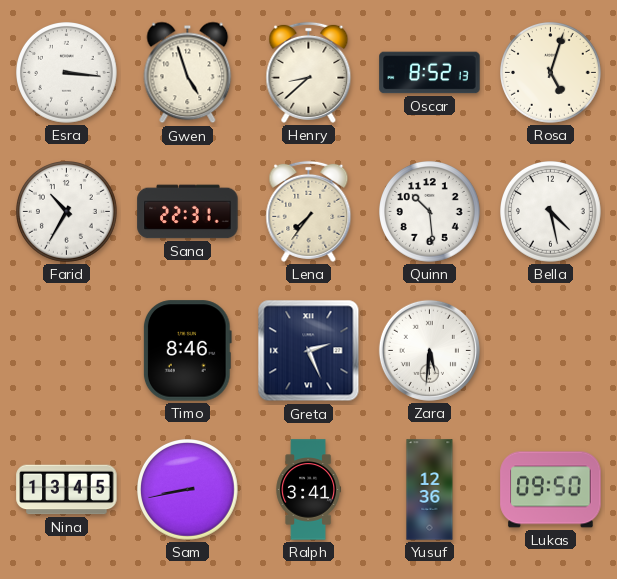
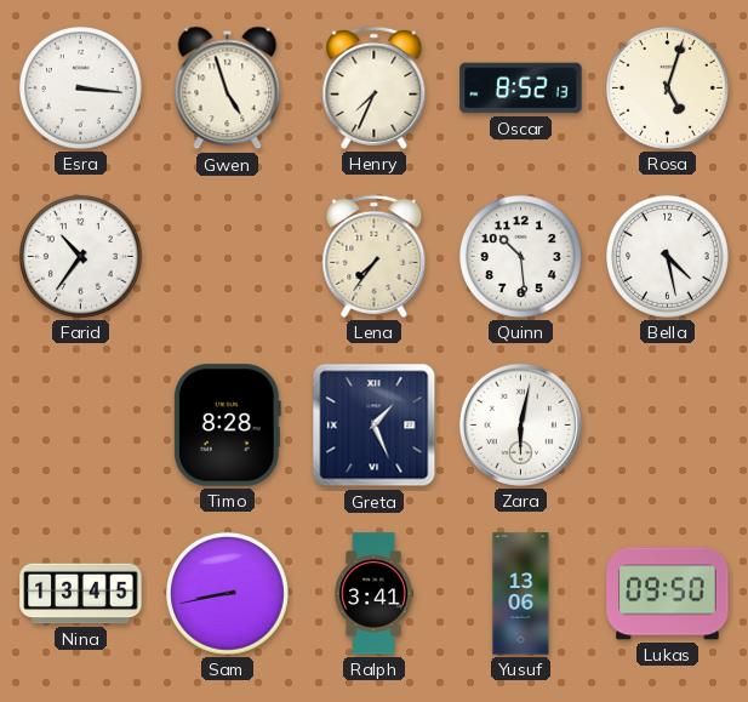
Henry: 8:38 -> 7:34
Farid: 10:35 -> 10:36
Sana: 22:31 -> none
Timo: 8:46 -> 8:28
Greta: 2:26 -> 1:26
Zara: 5:31 -> 6:02
Yusuf: 12:36 -> 13:06
